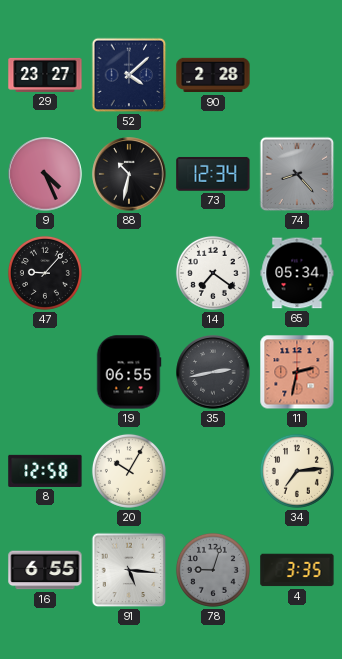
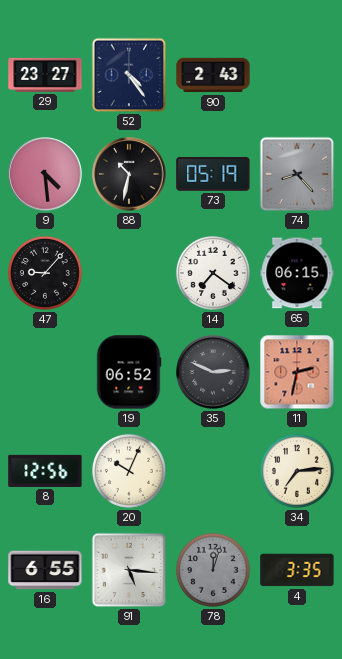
52: 4:08 -> 4:24
90: 2:28 -> 2:43
9: 4:26 -> 4:29
73: 12:34 -> 05:19
65: 05:34 -> 06:15
19: 06:55 -> 06:52
35: 2:43 -> 2:49
8: 12:58 -> 12:56
20: 10:05 -> 10:04
78: 9:03 -> 12:03
